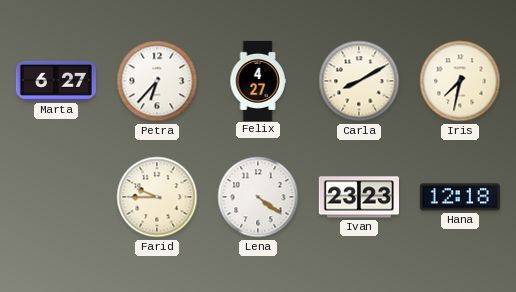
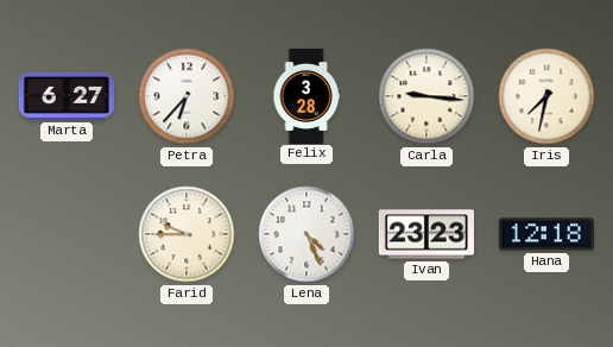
Felix: 4:27 -> 3:28
Carla: 8:10 -> 9:16
Lena: 4:21 -> 4:26
